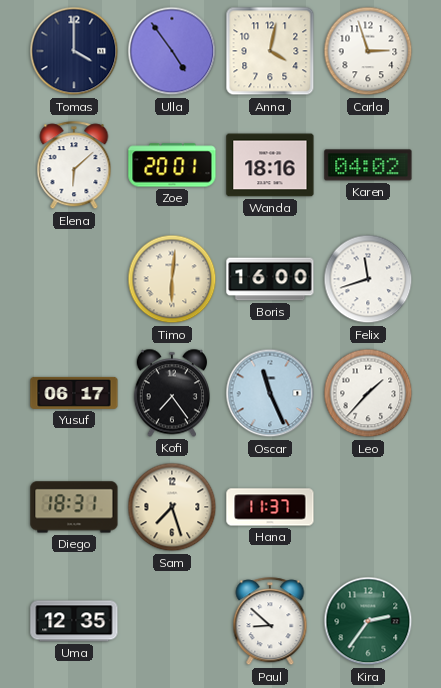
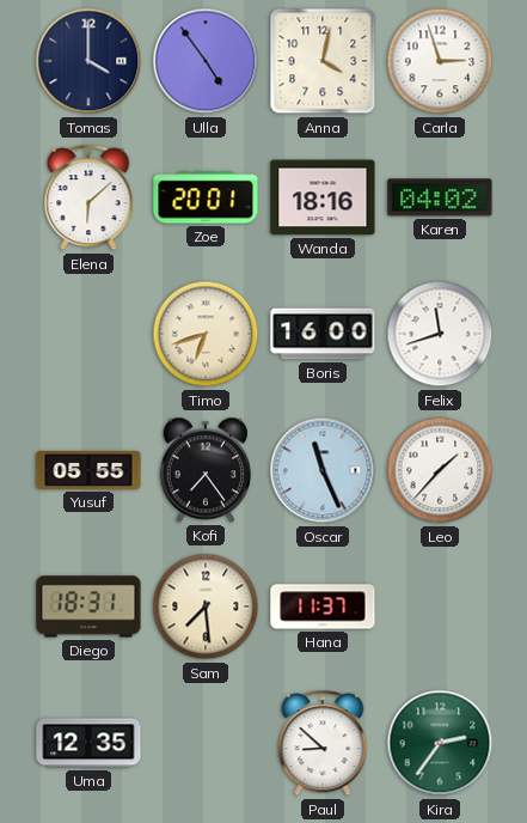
Timo: 6:01 -> 6:42
Yusuf: 06:17 -> 05:55
Sam: 7:27 -> 7:29
